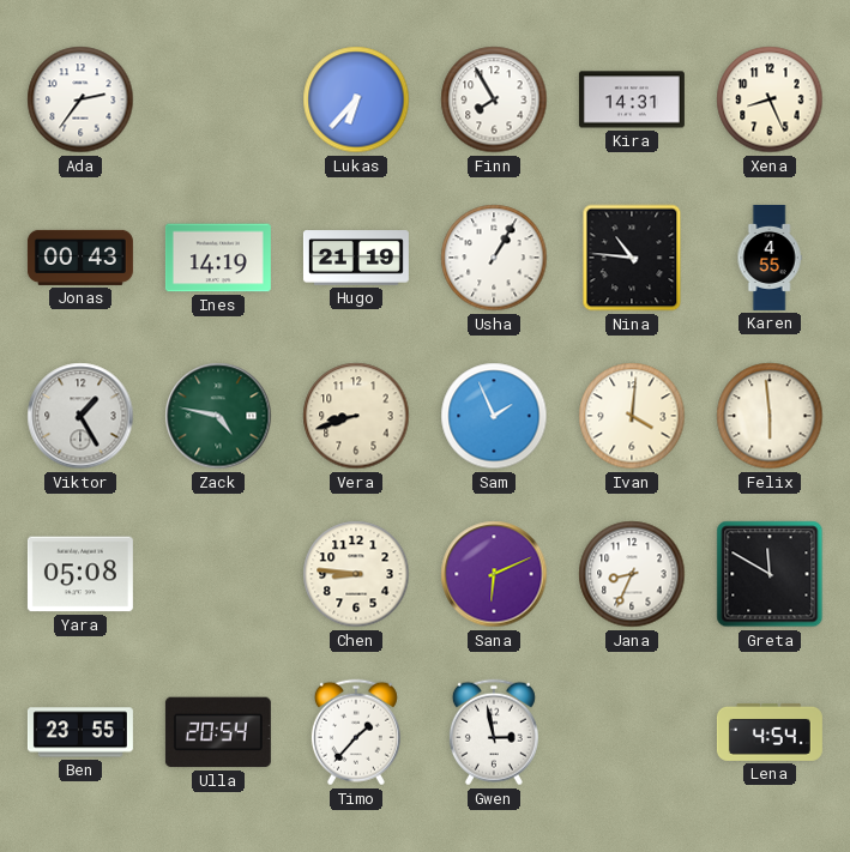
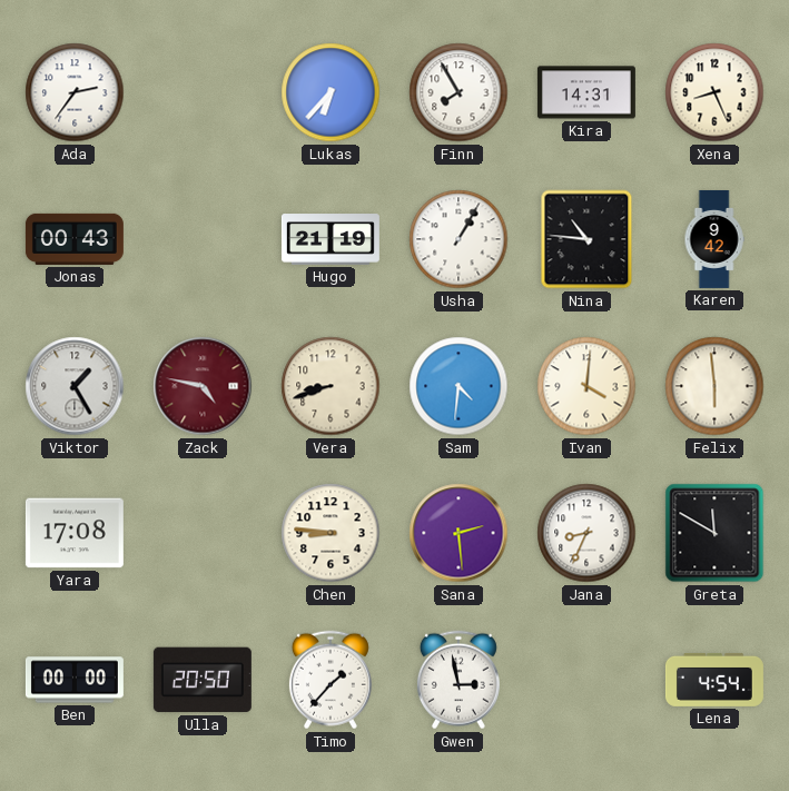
Ines: 14:19 -> none
Karen: 4:55 -> 9:42
Zack dial: green -> burgundy
Sam: 1:56 -> 4:31
Yara: 05:08 -> 17:08
Sana: 6:11 -> 2:29
Ben: 23:55 -> 00:00
Ulla: 20:54 -> 20:50
